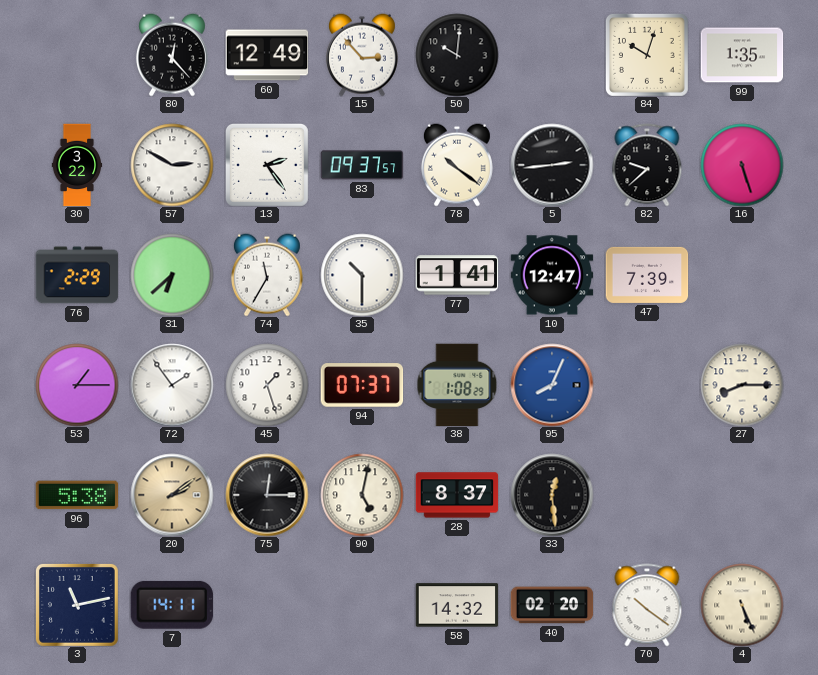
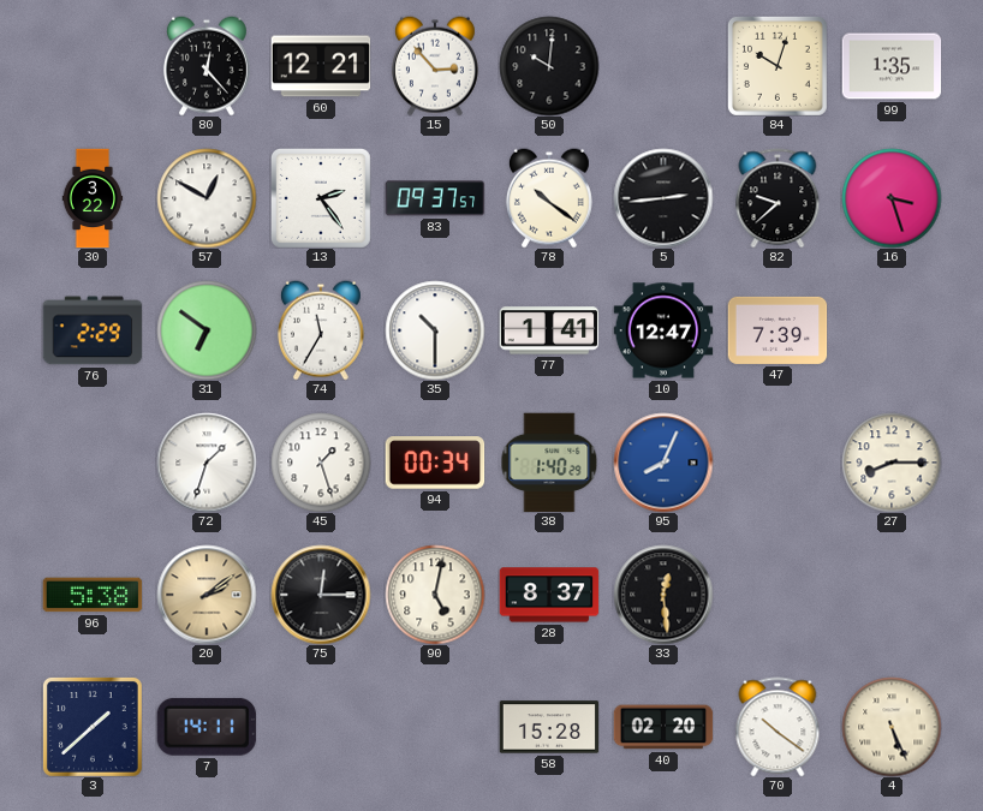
60: 12:49 -> 12:21
57: 2:50 -> 12:50
16: 5:27 -> 3:27
31: 6:38 -> 6:51
53: 1:15 -> none
72: 1:54 -> 1:33
94: 07:37 -> 00:34
38: 1:08 -> 1:40
3: 11:13 -> 1:38
58: 14:32 -> 15:28
